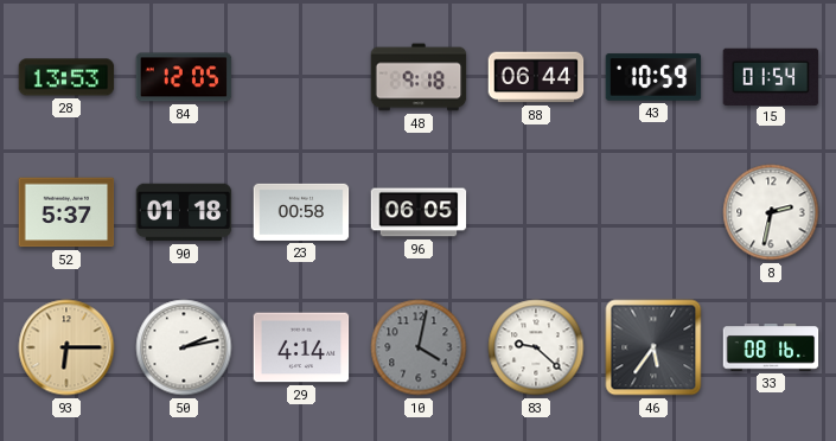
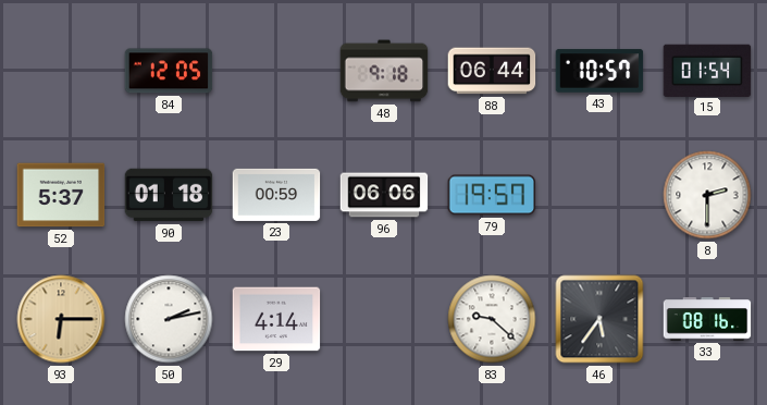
28: 13:53 -> none
43: 10:59 -> 10:57
23: 00:58 -> 00:59
96: 06:05 -> 06:06
79: none -> 19:57
8: 2:32 -> 2:30
10: 4:02 -> none
